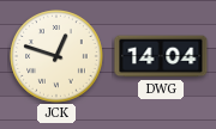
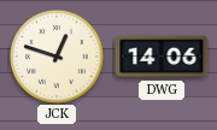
DWG: 14:04 -> 14:06
